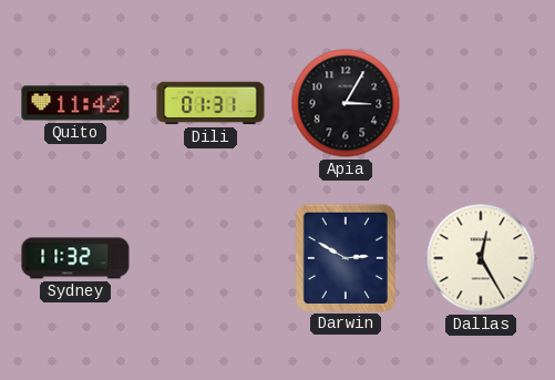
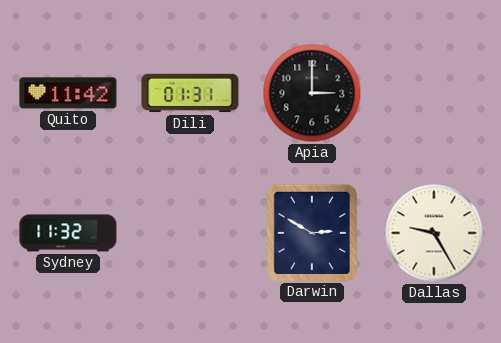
Apia: 3:05 -> 3:00
Dallas: 12:25 -> 9:25
